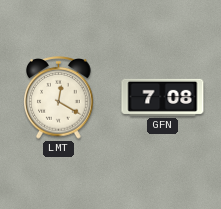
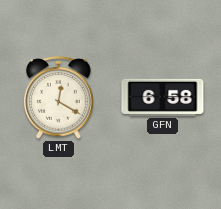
GFN: 7:08 -> 6:58
